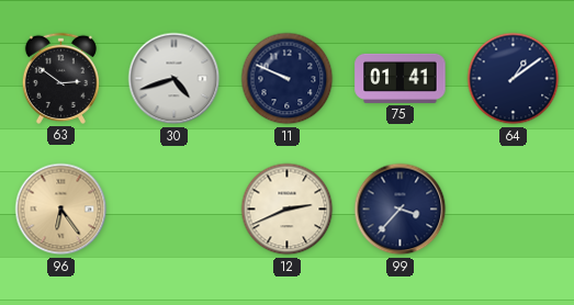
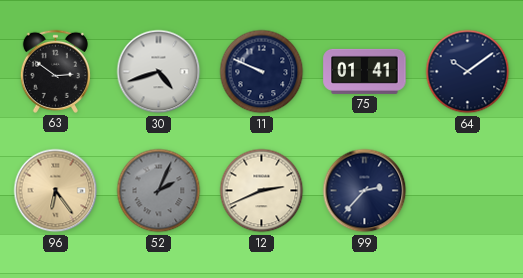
64: 1:09 -> 10:09
52: none -> 2:04
99: 3:37 -> 2:37
